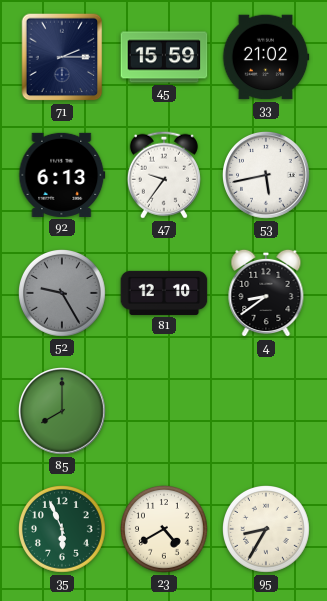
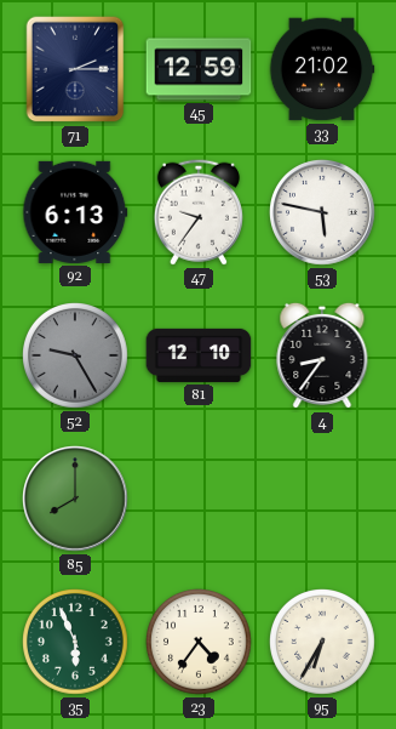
45: 15:59 -> 12:59
53: 5:43 -> 5:47
4: 8:39 -> 8:36
23: 4:40 -> 4:36
95: 8:35 -> 6:35
